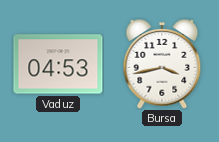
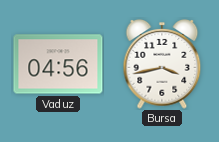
Vaduz: 04:53 -> 04:56
